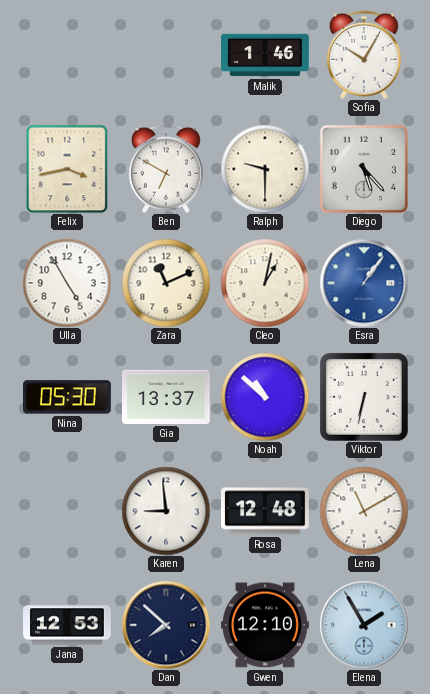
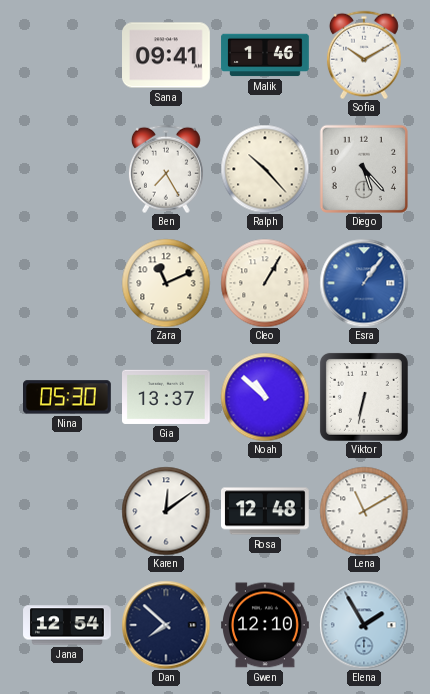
Sana: none -> 09:41
Sofia: 10:05 -> 10:10
Felix: 3:43 -> none
Ben: 6:50 -> 7:25
Ralph: 9:30 -> 10:23
Ulla: 4:55 -> none
Cleo: 1:02 -> 1:05
Karen: 8:59 -> 12:09
Jana: 12:53 -> 12:54
